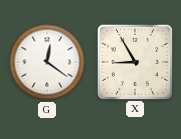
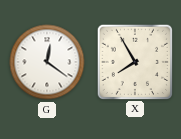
X: 8:55 -> 7:55
